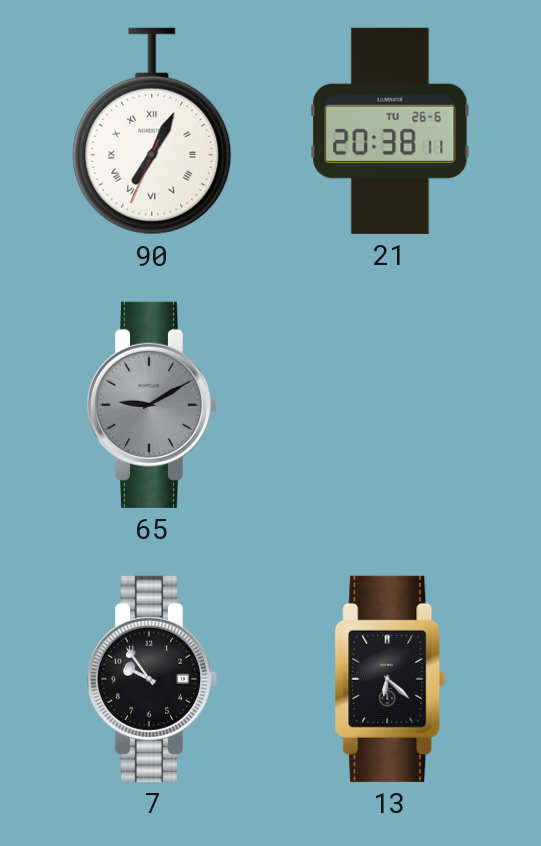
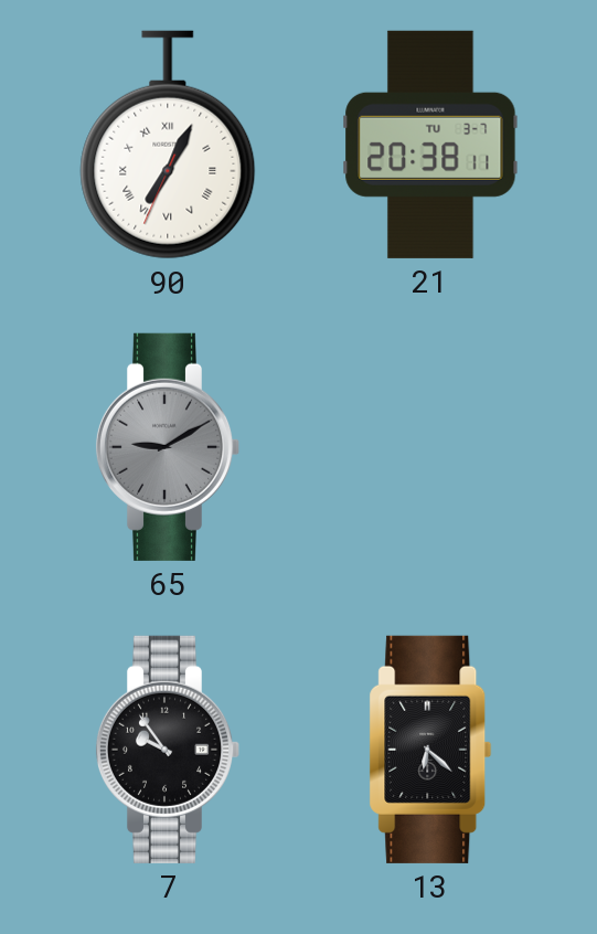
21 date: TU 26-6 -> TU 3-7
